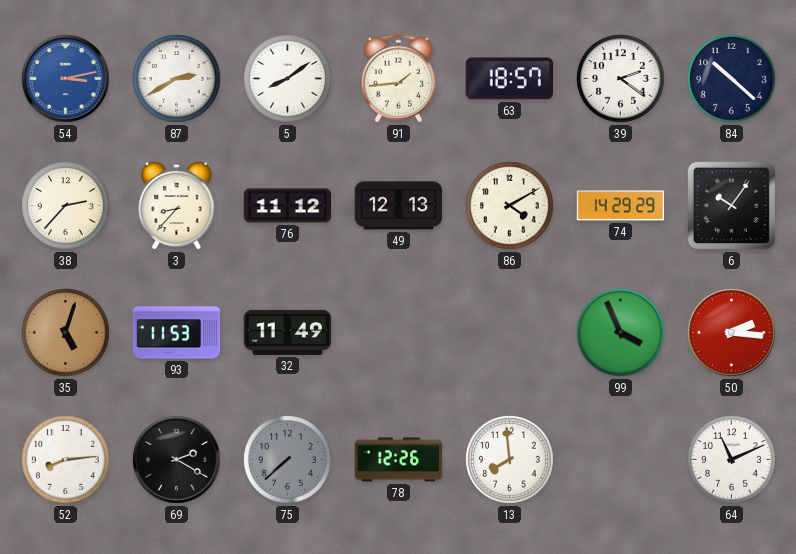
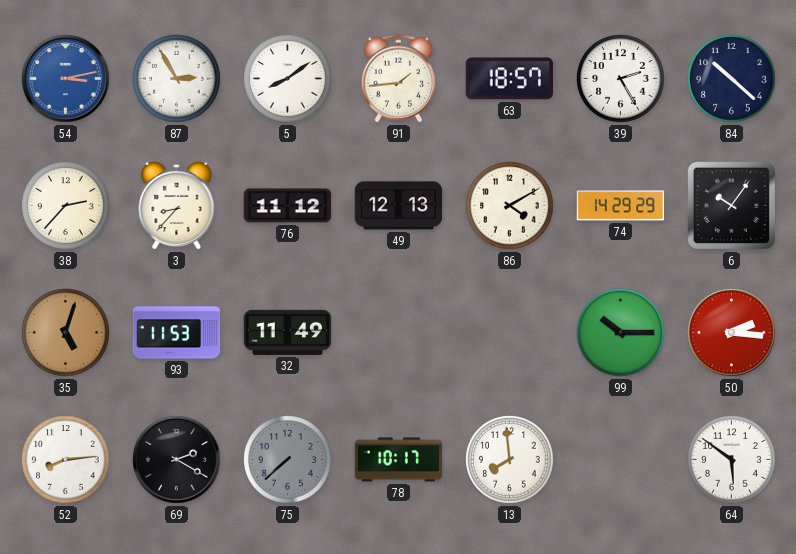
87: 2:40 -> 2:55
39: 2:21 -> 2:25
99: 3:56 -> 10:15
78: 12:26 -> 10:17
64: 11:11 -> 5:51
